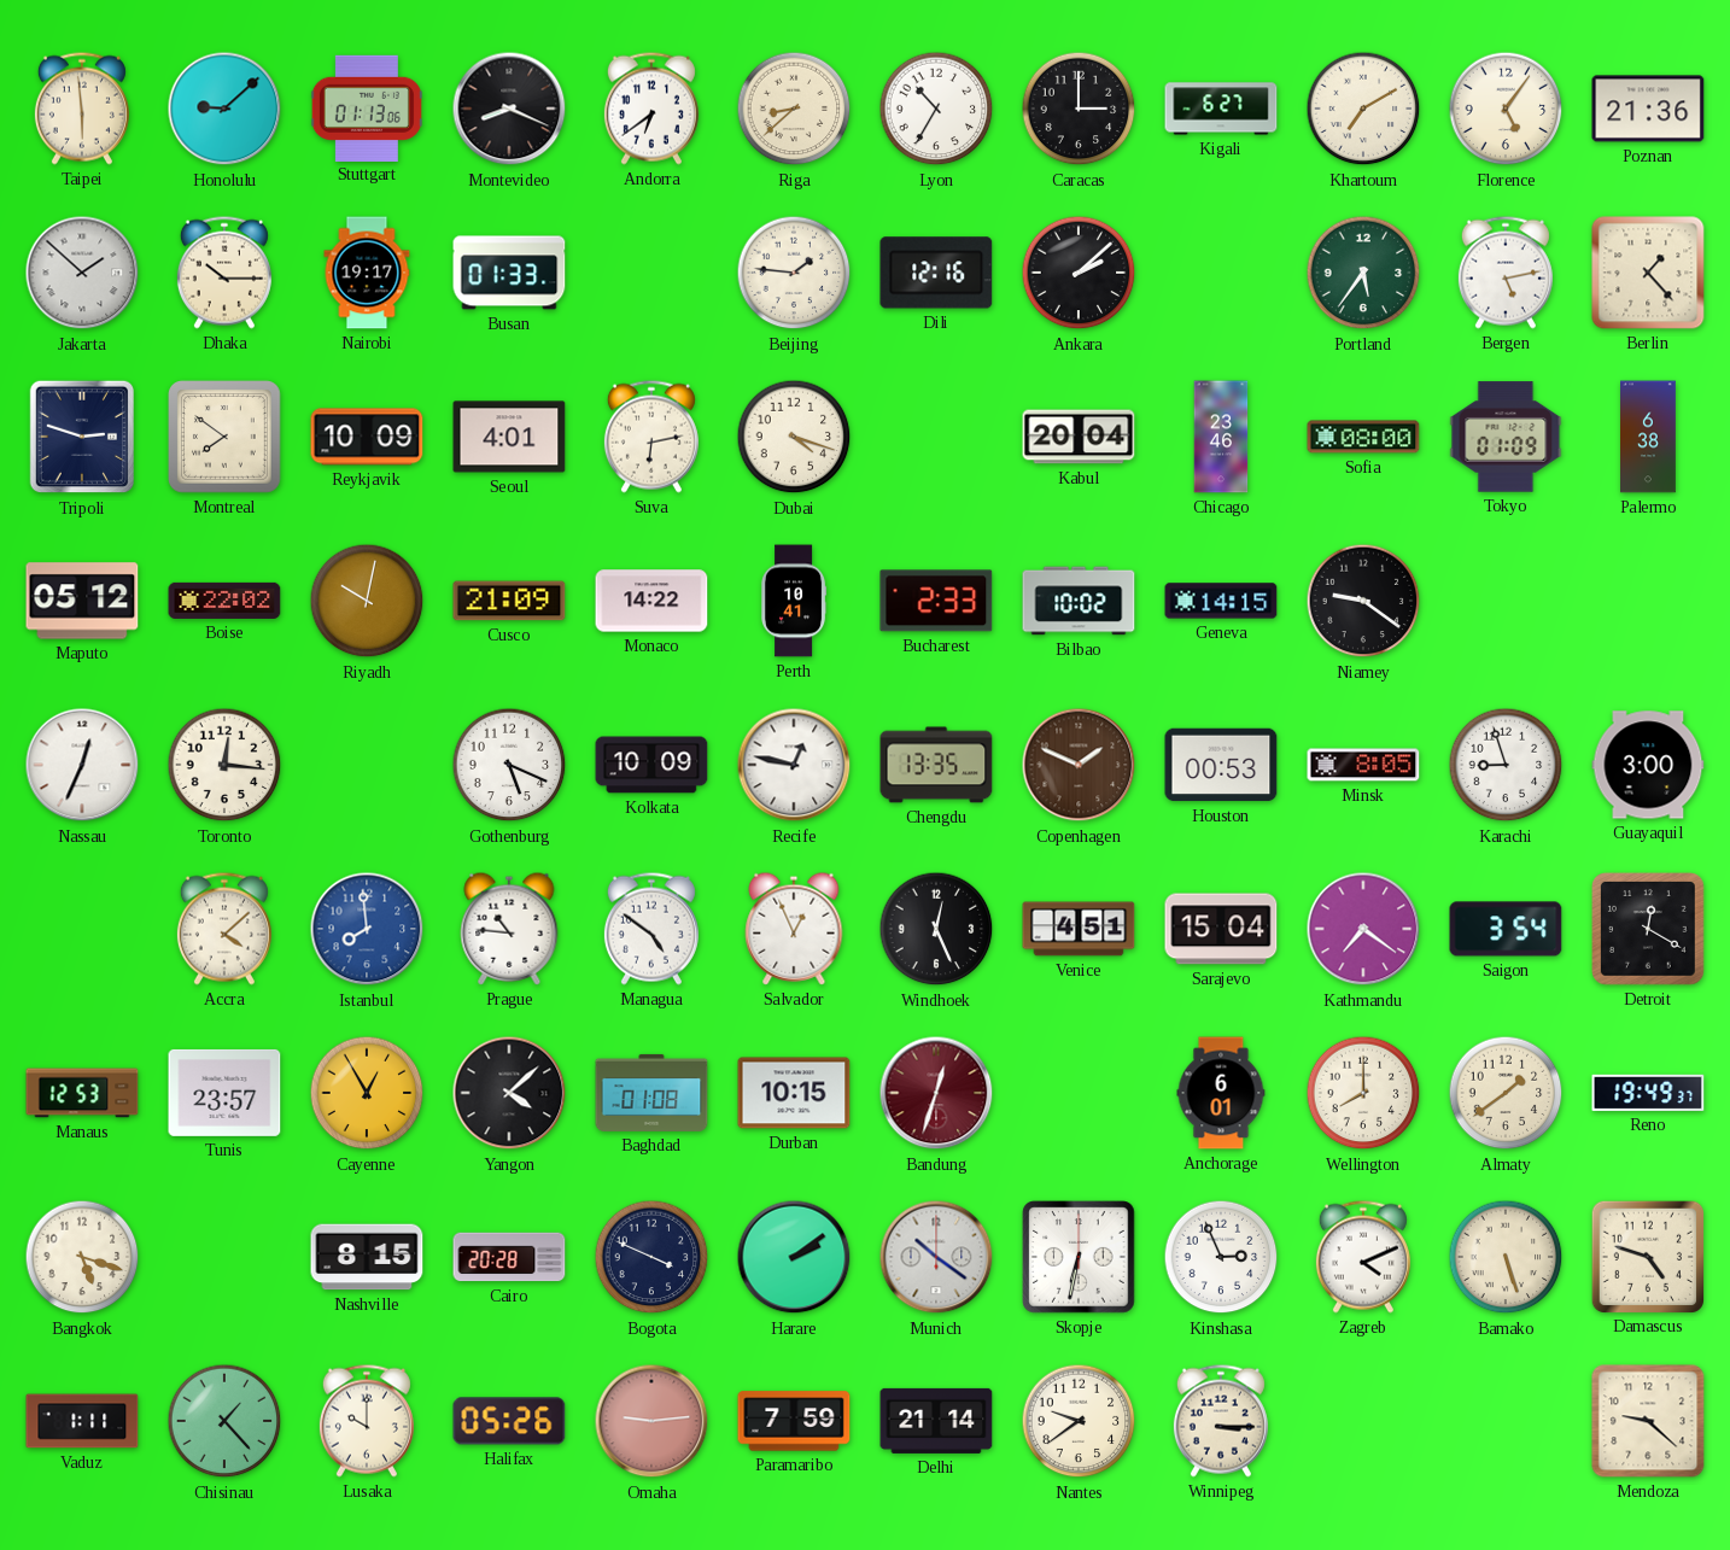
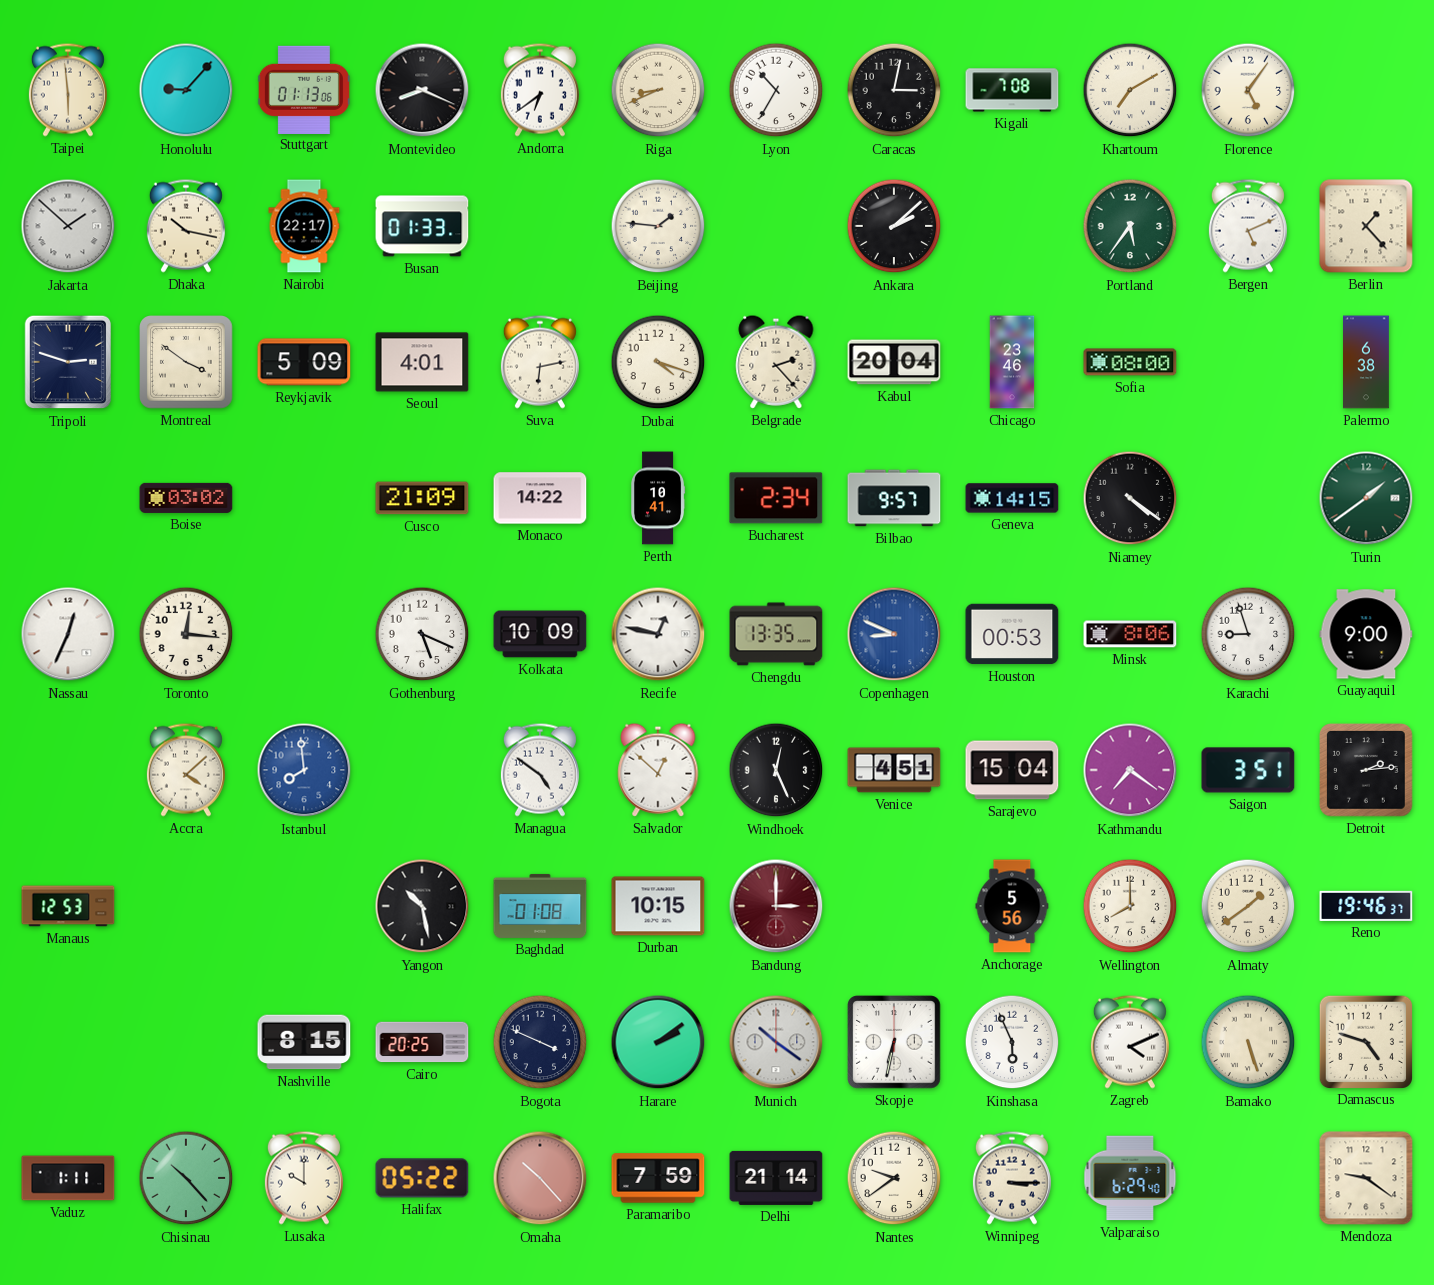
Honolulu: 9:08 -> 9:07
Riga: 8:38 -> 8:41
Caracas: 3:00 -> 3:02
Kigali: 6:27 -> 7:08
Poznan: 21:36 -> none
Dhaka: 10:15 -> 10:17
Nairobi: 19:17 -> 22:17
Dili: 12:16 -> none
Bergen: 5:13 -> 5:11
Montreal: 7:51 -> 3:51
Reykjavik: 10:09 -> 5:09
Belgrade: none -> 2:23
Tokyo: 01:09 -> none
Maputo: 05:12 -> none
Boise: 22:02 -> 03:02
Riyadh: 10:02 -> none
Bucharest: 2:33 -> 2:34
Bilbao: 10:02 -> 9:57
Niamey: 9:21 -> 4:21
Turin: none -> 1:39
Copenhagen: 1:49 -> 8:49
Copenhagen dial: brown -> blue
Minsk: 8:05 -> 8:06
Guayaquil: 3:00 -> 9:00
Prague: 10:46 -> none
Salvador: 12:56 -> 12:52
Saigon: 3:54 -> 3:51
Detroit: 12:20 -> 2:14
Tunis: 23:57 -> none
Cayenne: 12:55 -> none
Yangon: 4:08 -> 10:28
Bandung: 12:33 -> 3:00
Anchorage: 6:01 -> 5:56
Reno: 19:49 -> 19:46
Bangkok: 5:18 -> none
Cairo: 20:28 -> 20:25
Kinshasa: 2:56 -> 5:56
Chisinau: 1:23 -> 10:23
Halifax: 05:26 -> 05:22
Omaha: 9:14 -> 10:23
Valparaiso: none -> 6:29
Mendoza: 9:22 -> 9:21
